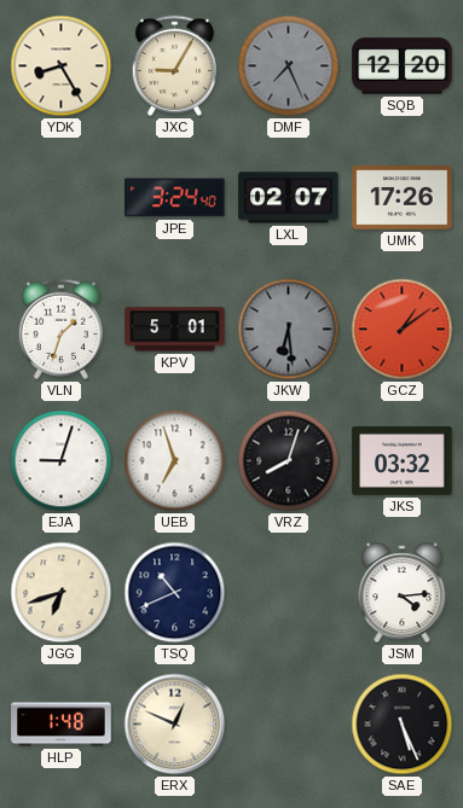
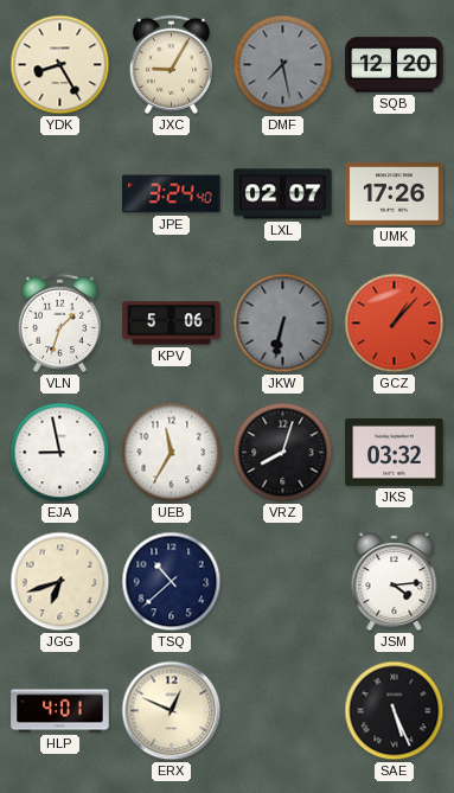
DMF: 7:26 -> 7:28
KPV: 5:01 -> 5:06
JKW: 6:29 -> 6:32
GCZ: 1:09 -> 1:07
EJA: 9:03 -> 8:58
UEB: 6:57 -> 11:35
TSQ: 10:41 -> 10:38
HLP: 1:48 -> 4:01
